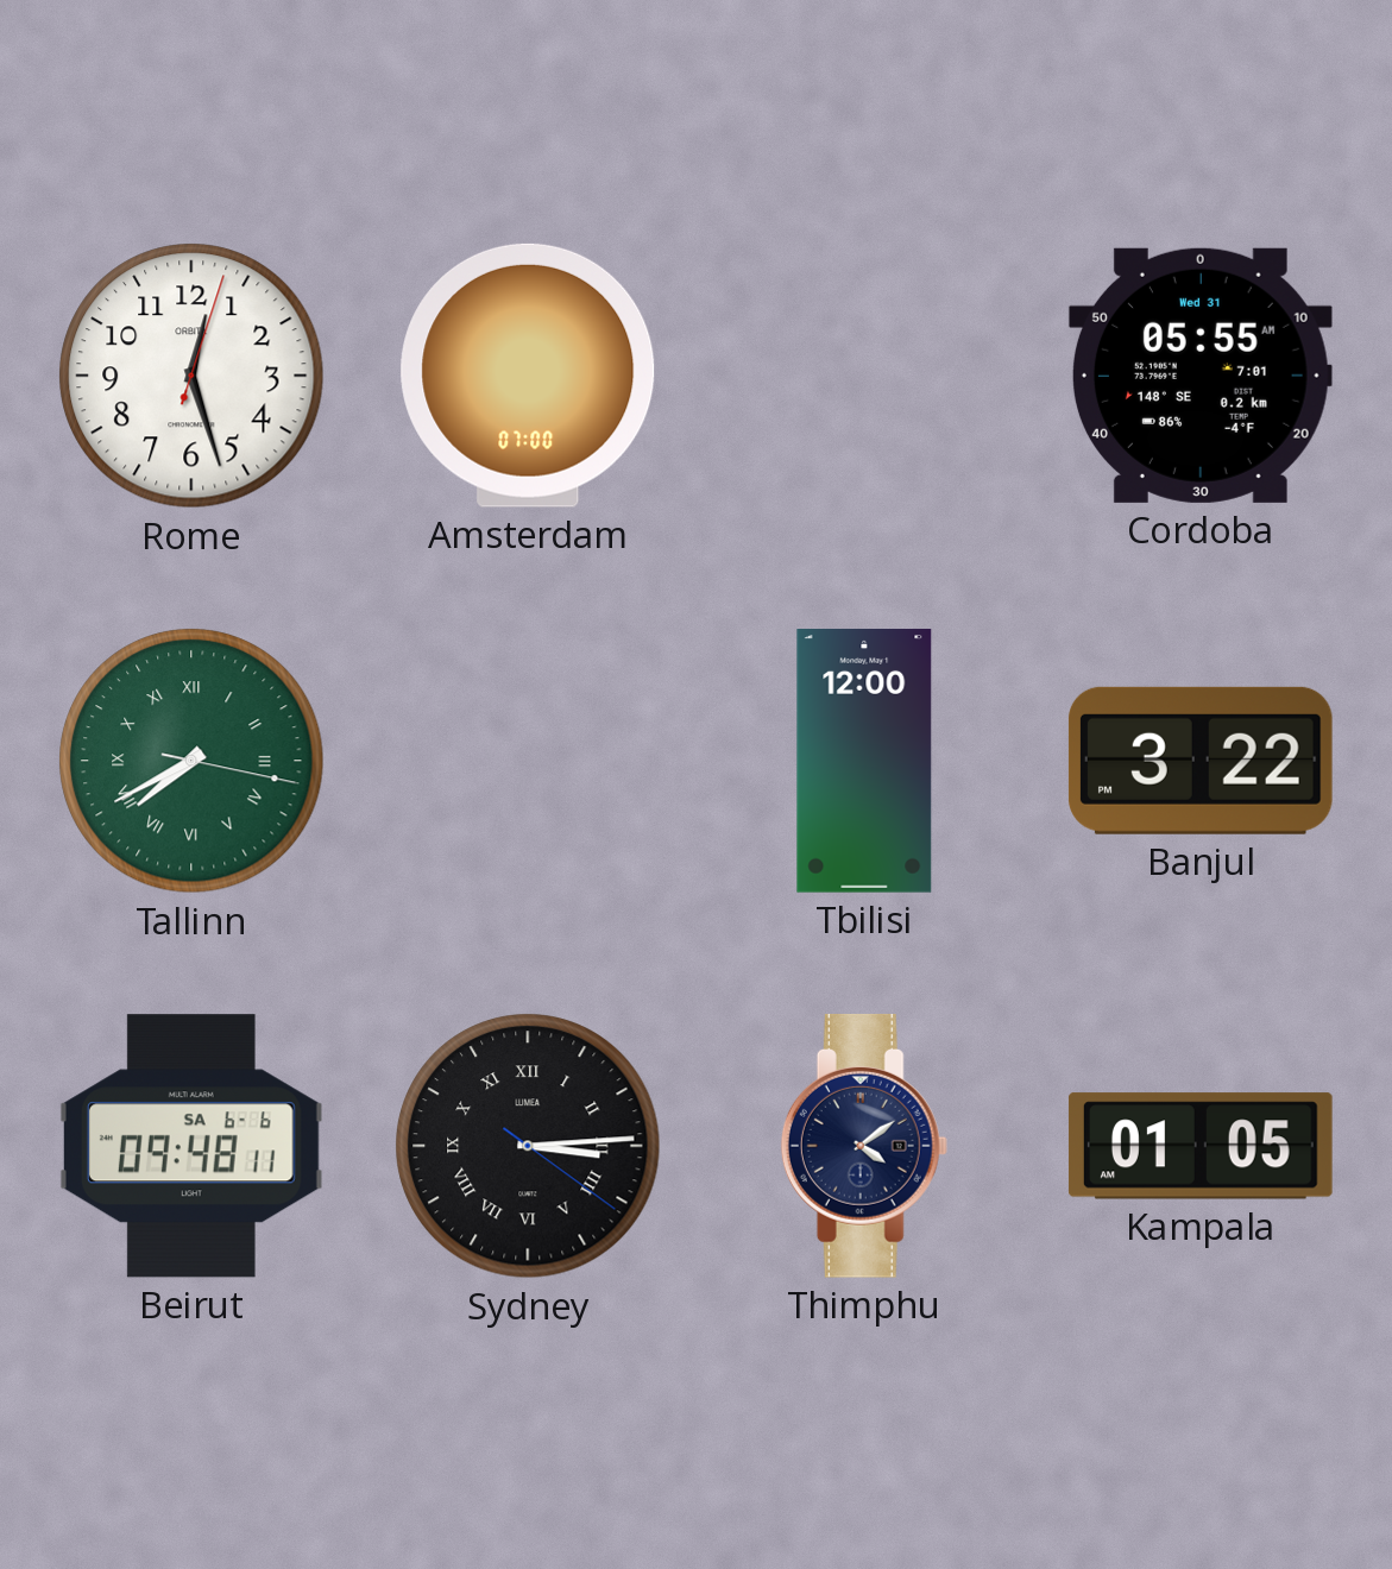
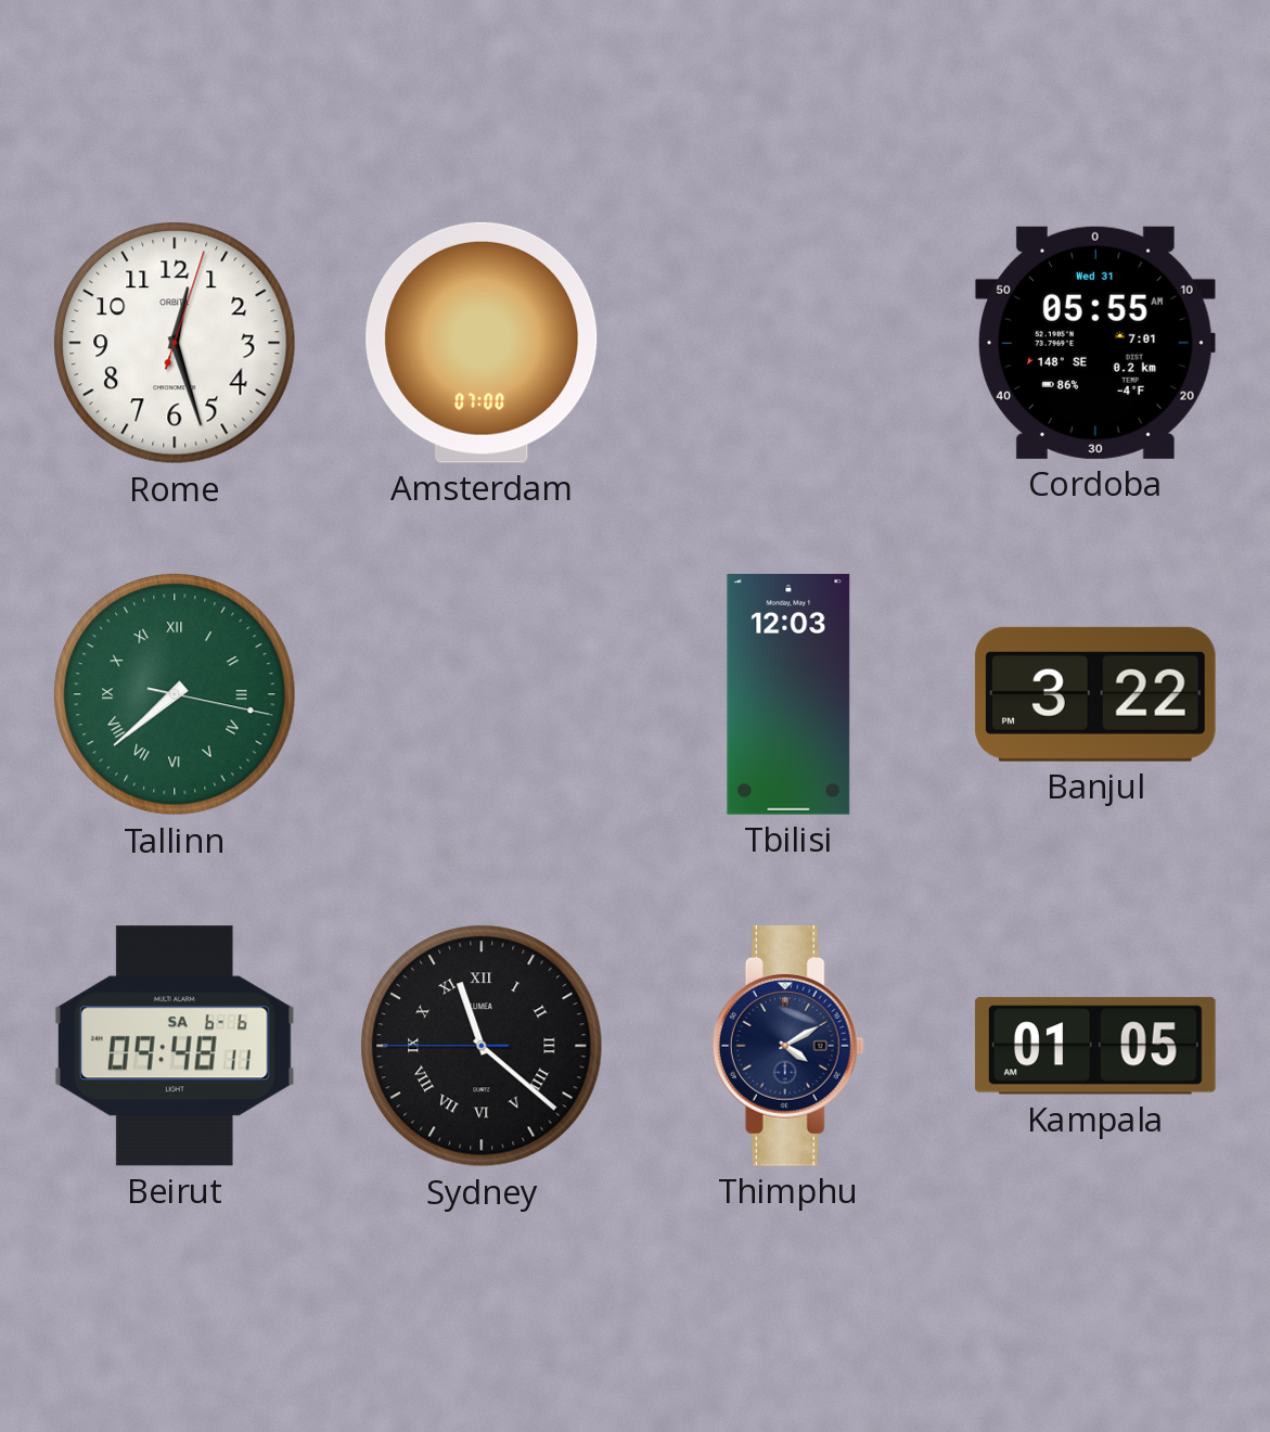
Tallinn: 7:40 -> 7:38
Tbilisi: 12:00 -> 12:03
Sydney: 3:14 -> 11:21
Thimphu: 4:09 -> 4:10
